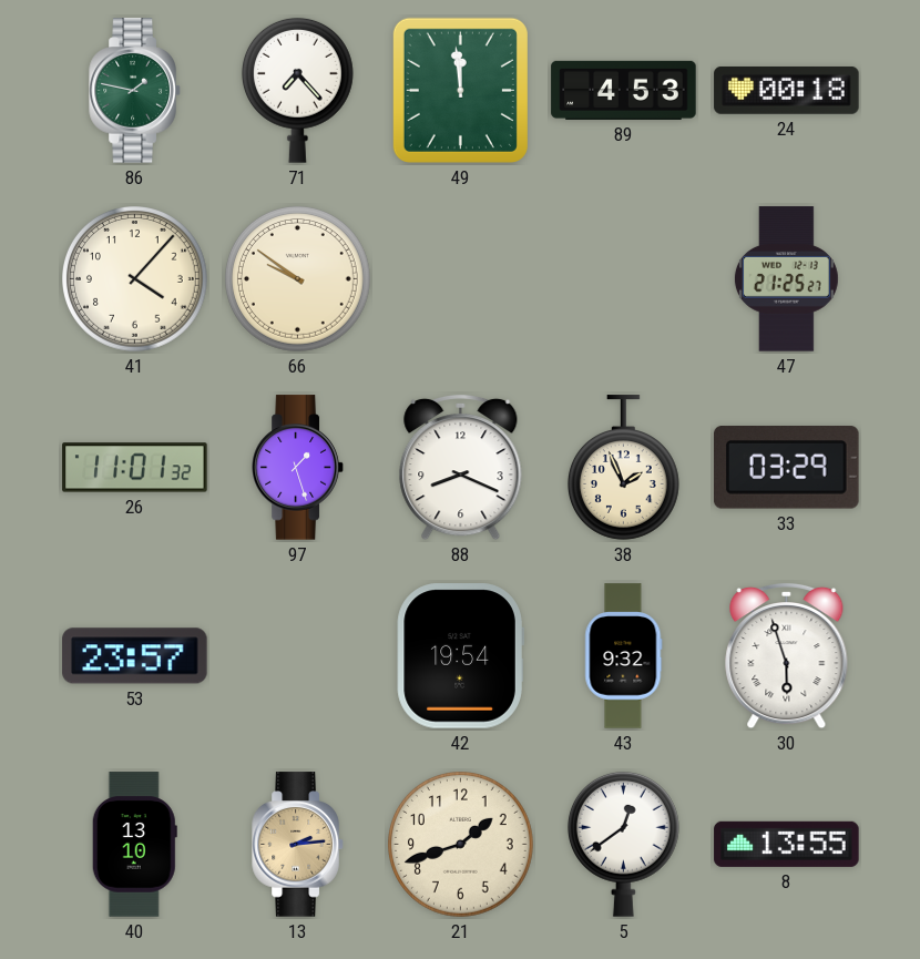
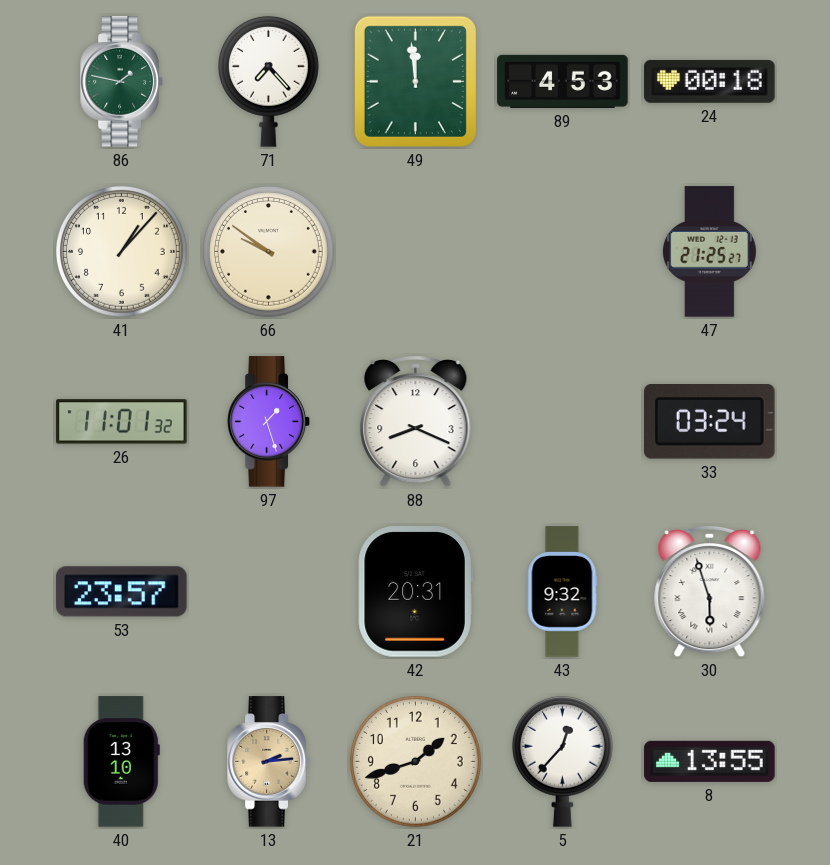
41: 4:07 -> 1:07
38: 1:56 -> none
33: 03:29 -> 03:24
42: 19:54 -> 20:31
5: 12:39 -> 12:37
